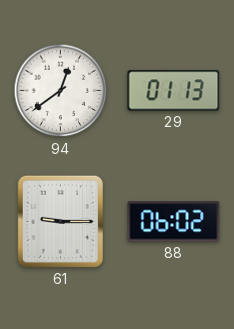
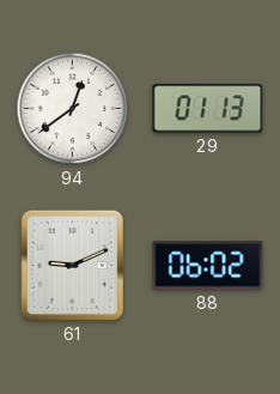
61: 9:15 -> 9:11
